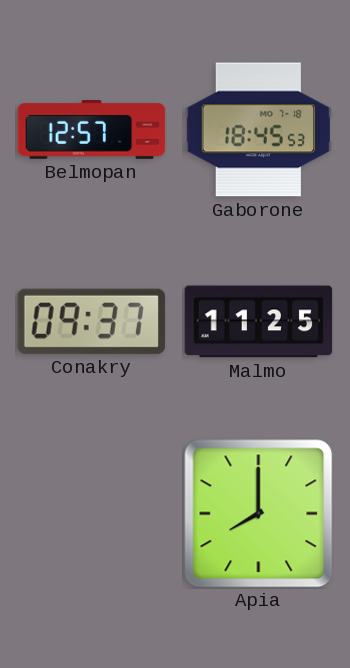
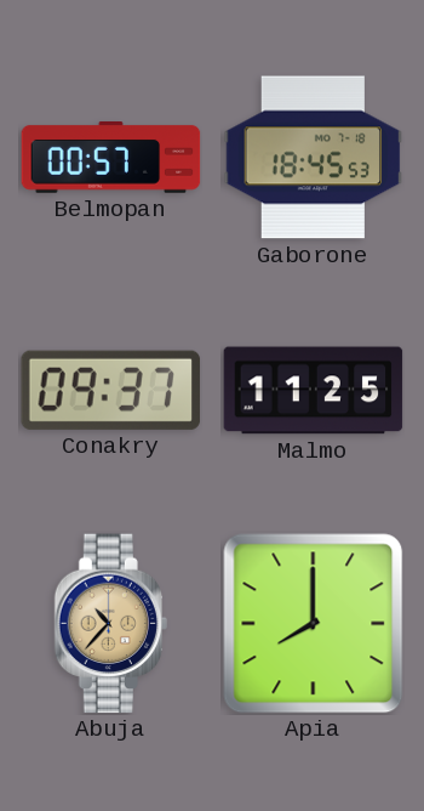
Belmopan: 12:57 -> 00:57
Abuja: none -> 10:37
